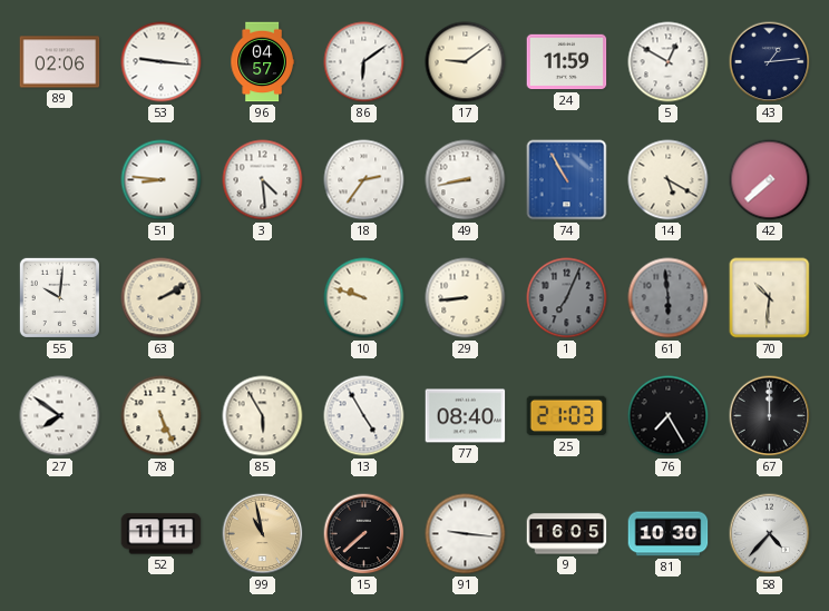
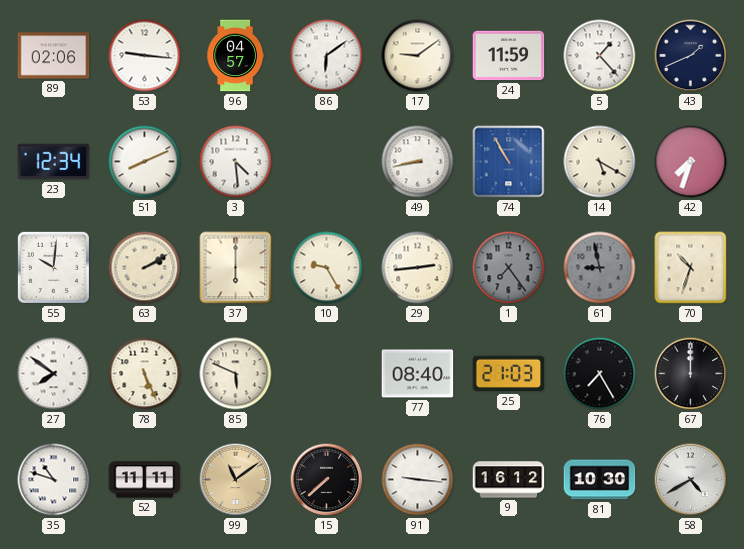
5: 12:50 -> 1:23
43: 1:14 -> 1:41
23: none -> 12:34
51: 8:46 -> 8:11
18: 2:36 -> none
42: 7:38 -> 7:33
37: none -> 6:00
10: 9:48 -> 9:25
29: 8:44 -> 2:44
1: 7:04 -> 7:24
61: 5:59 -> 8:58
70: 10:31 -> 10:33
85: 5:55 -> 5:49
13: 4:55 -> none
35: none -> 10:48
99: 10:58 -> 11:09
9: 16:05 -> 16:12
58: 4:37 -> 4:40
